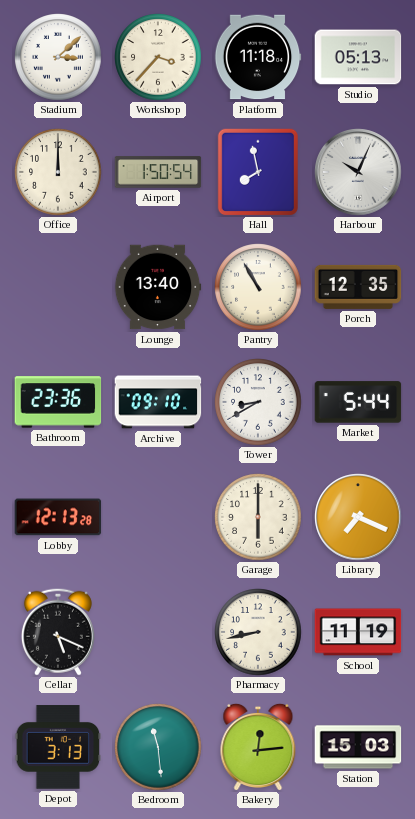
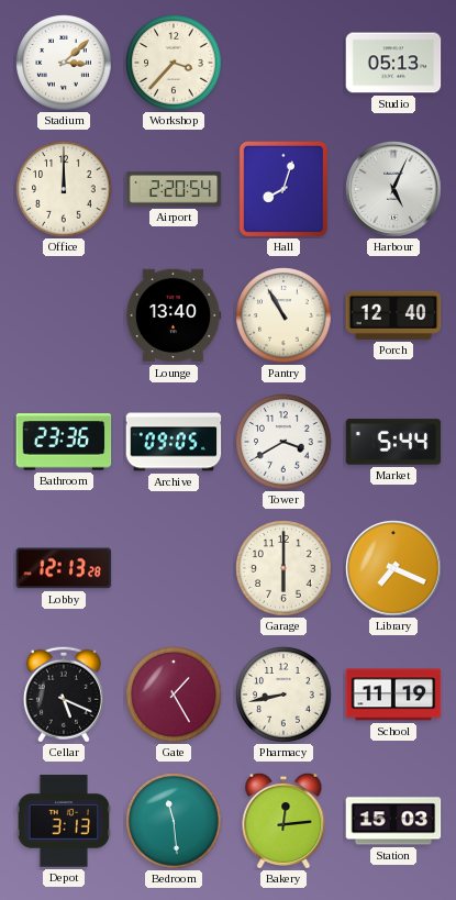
Platform: 11:18 -> none
Airport: 1:50 -> 2:20
Hall: 7:58 -> 8:03
Harbour: 10:04 -> 5:04
Porch: 12:35 -> 12:40
Archive: 09:10 -> 09:05
Tower: 8:40 -> 3:40
Gate: none -> 1:25
